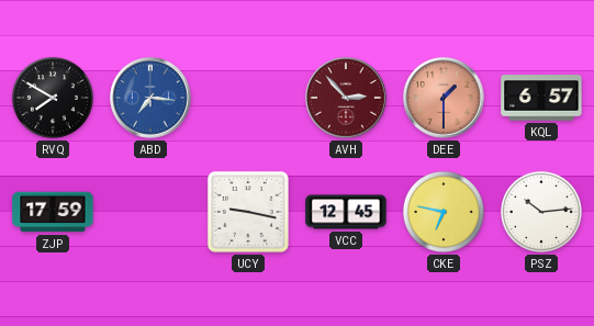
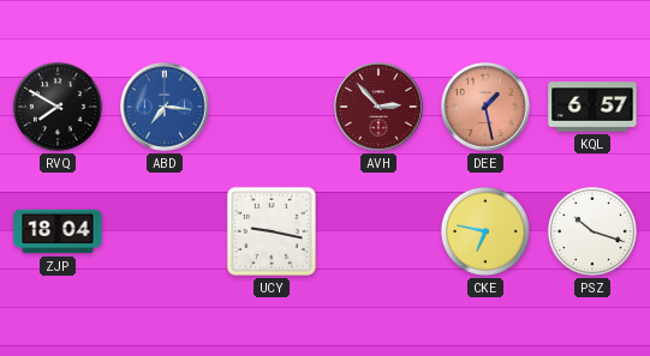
DEE: 1:30 -> 1:28
ZJP: 17:59 -> 18:04
VCC: 12:45 -> none
PSZ: 10:14 -> 10:18
